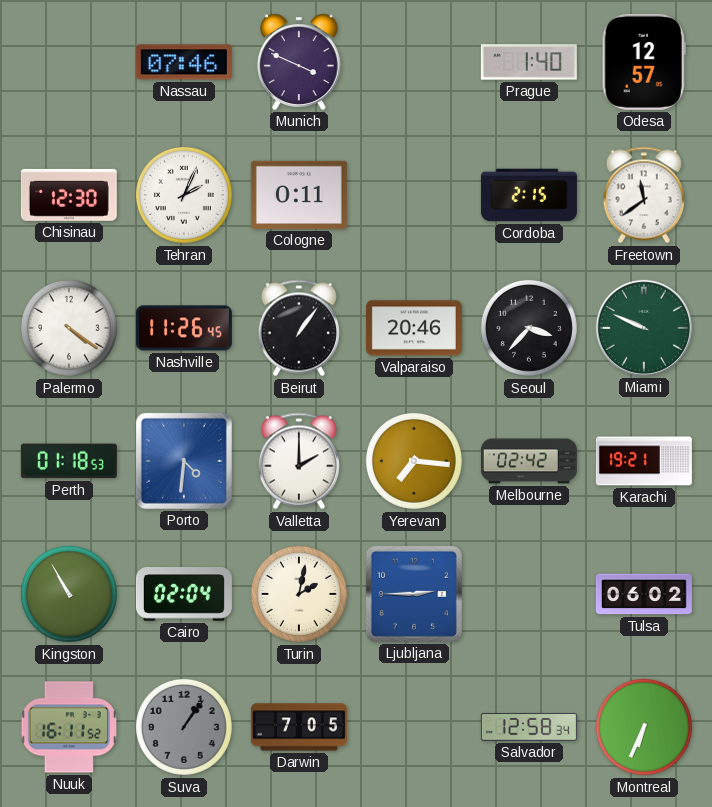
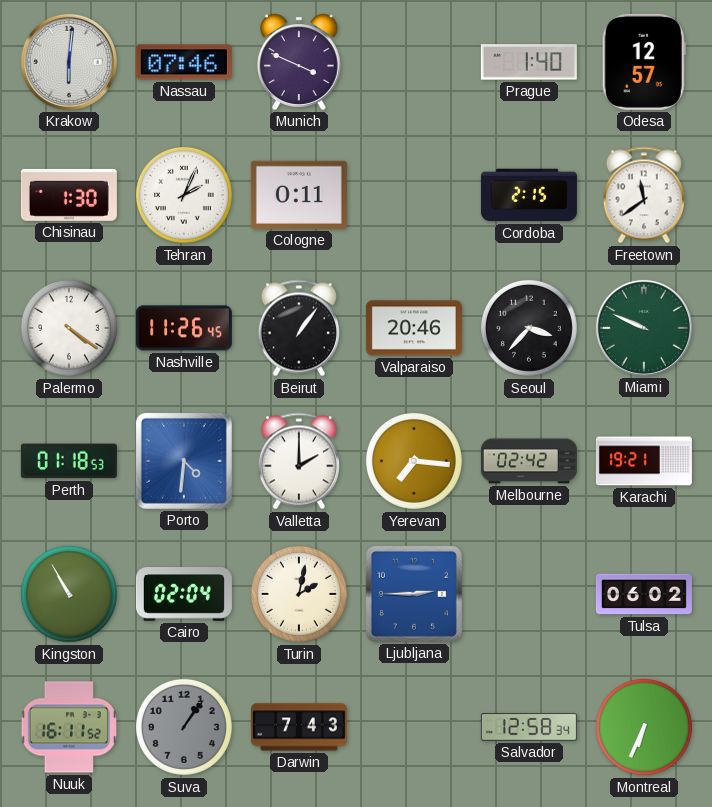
Krakow: none -> 6:01
Chisinau: 12:30 -> 1:30
Darwin: 7:05 -> 7:43
